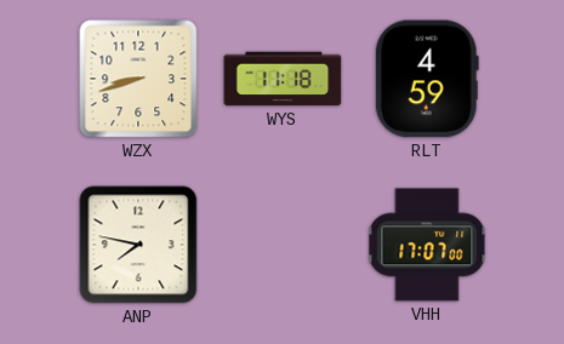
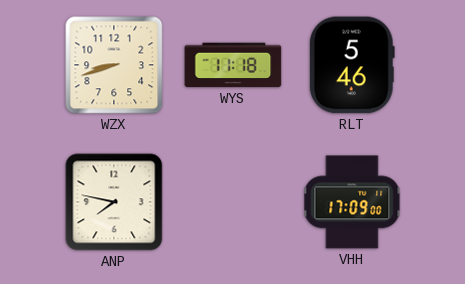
RLT: 4:59 -> 5:46
VHH: 17:07 -> 17:09
